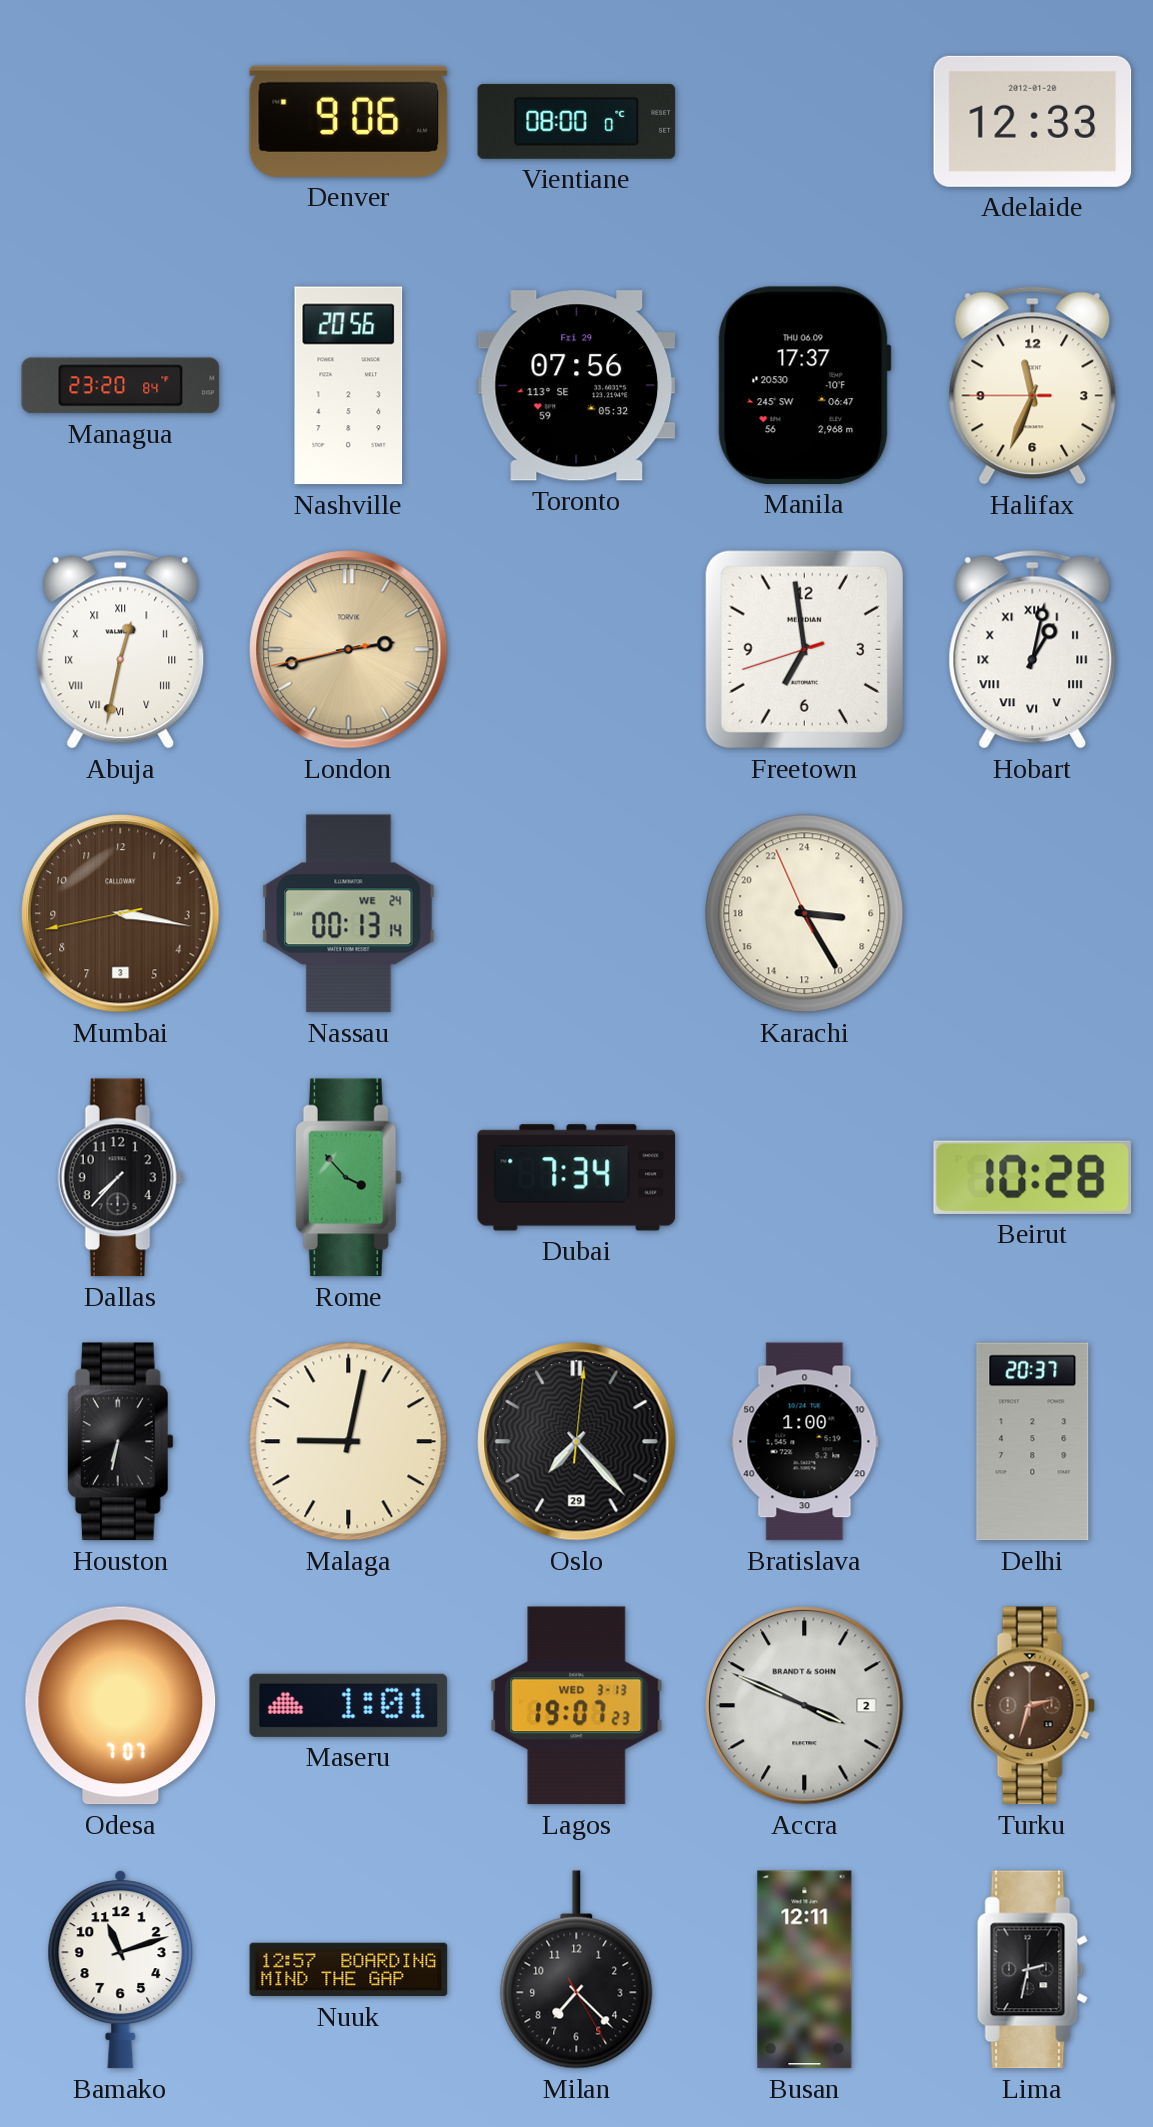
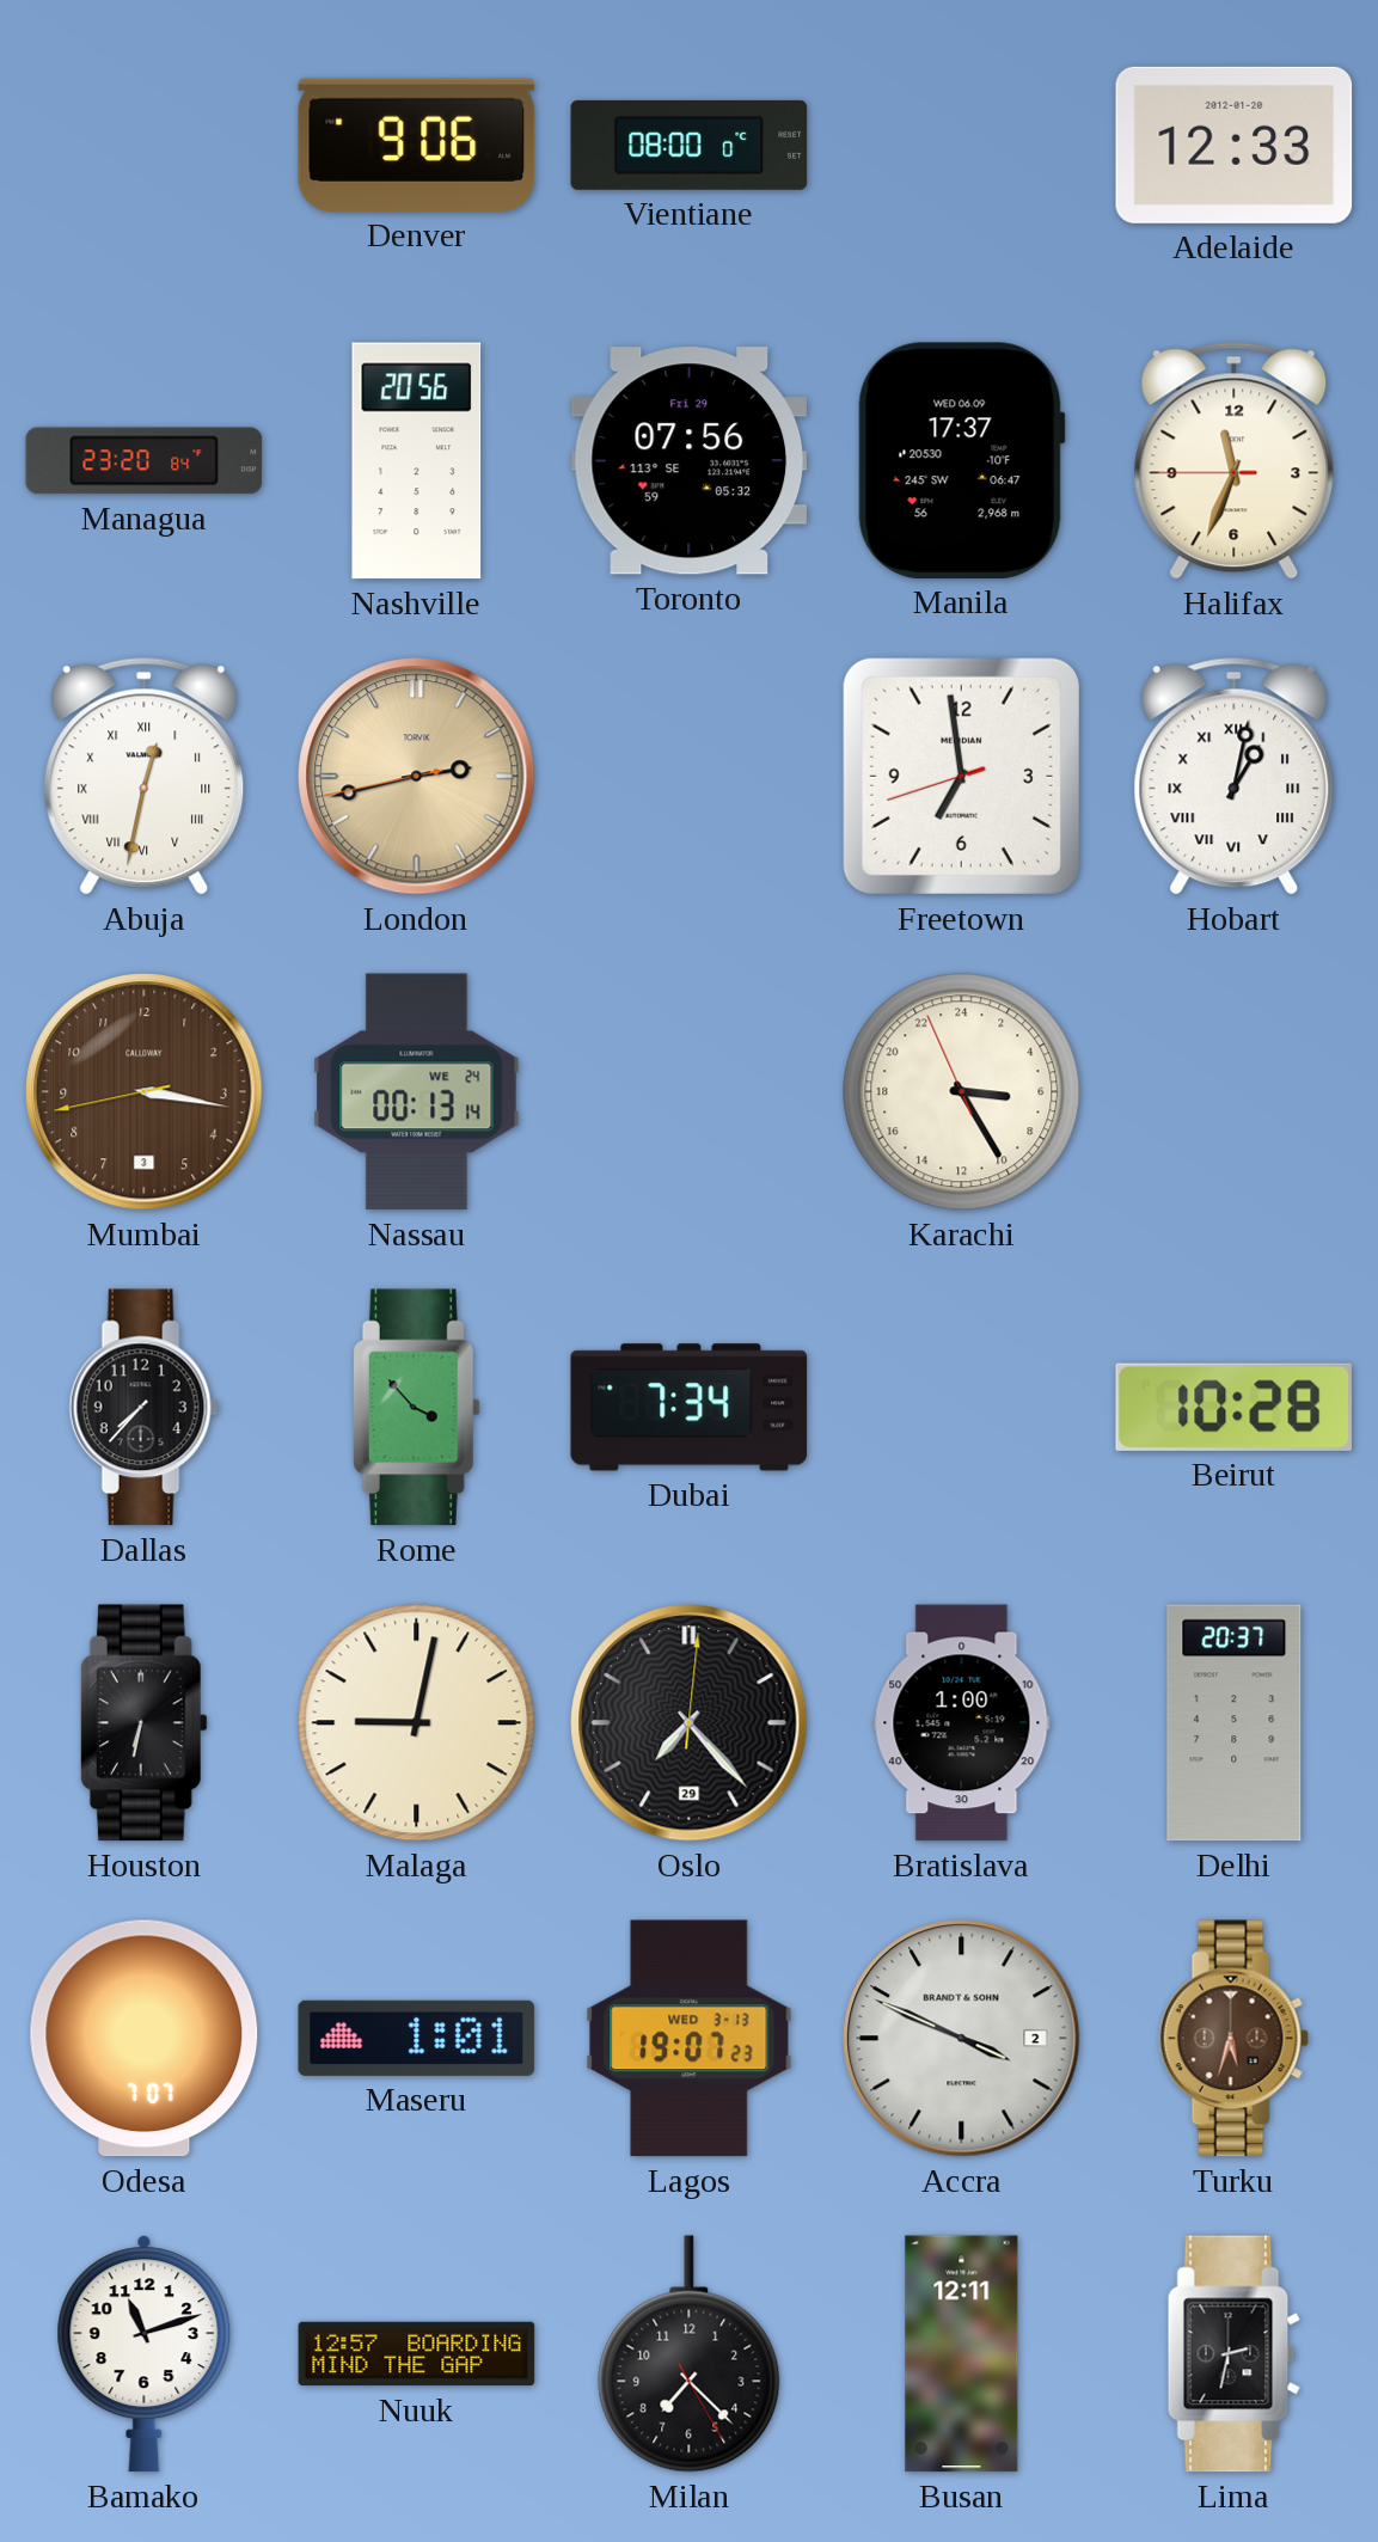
Manila date: THU 06.09 -> WED 06.09
Turku: 2:33 -> 5:33
